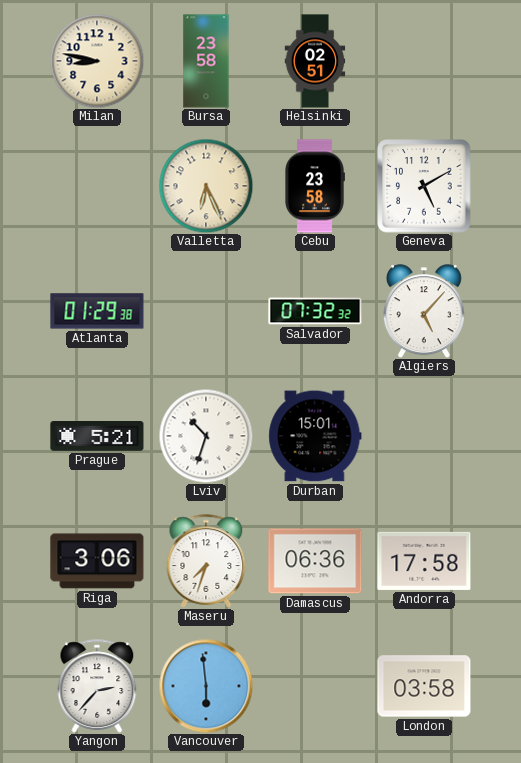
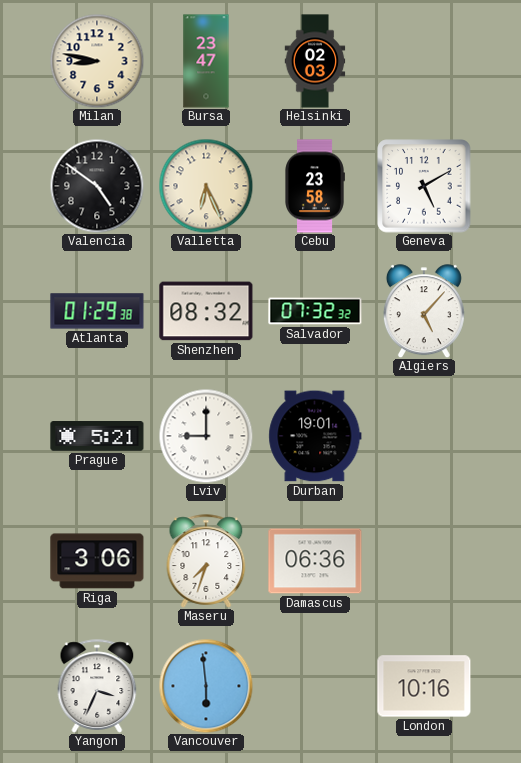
Bursa: 23:58 -> 23:47
Helsinki: 02:51 -> 02:03
Valencia: none -> 4:51
Shenzhen: none -> 08:32
Lviv: 10:33 -> 9:00
Durban: 15:01 -> 19:01
Andorra: 17:58 -> none
Yangon: 2:37 -> 3:34
London: 03:58 -> 10:16
